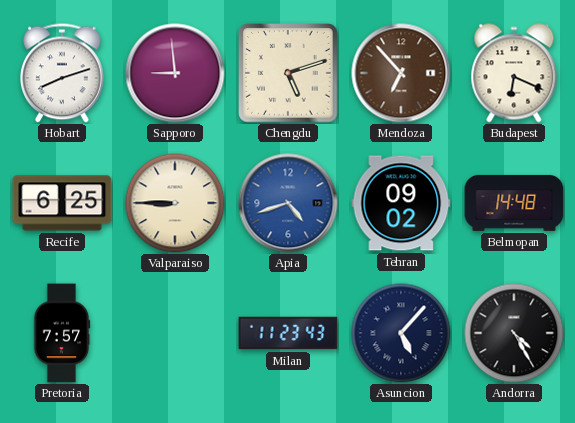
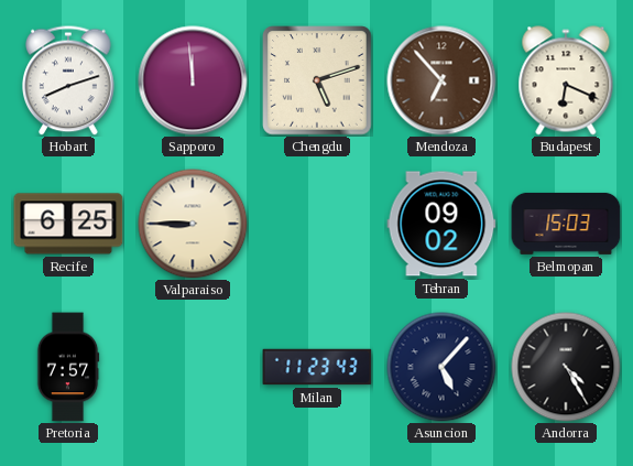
Sapporo: 8:59 -> 11:59
Apia: 4:42 -> none
Belmopan: 14:48 -> 15:03
